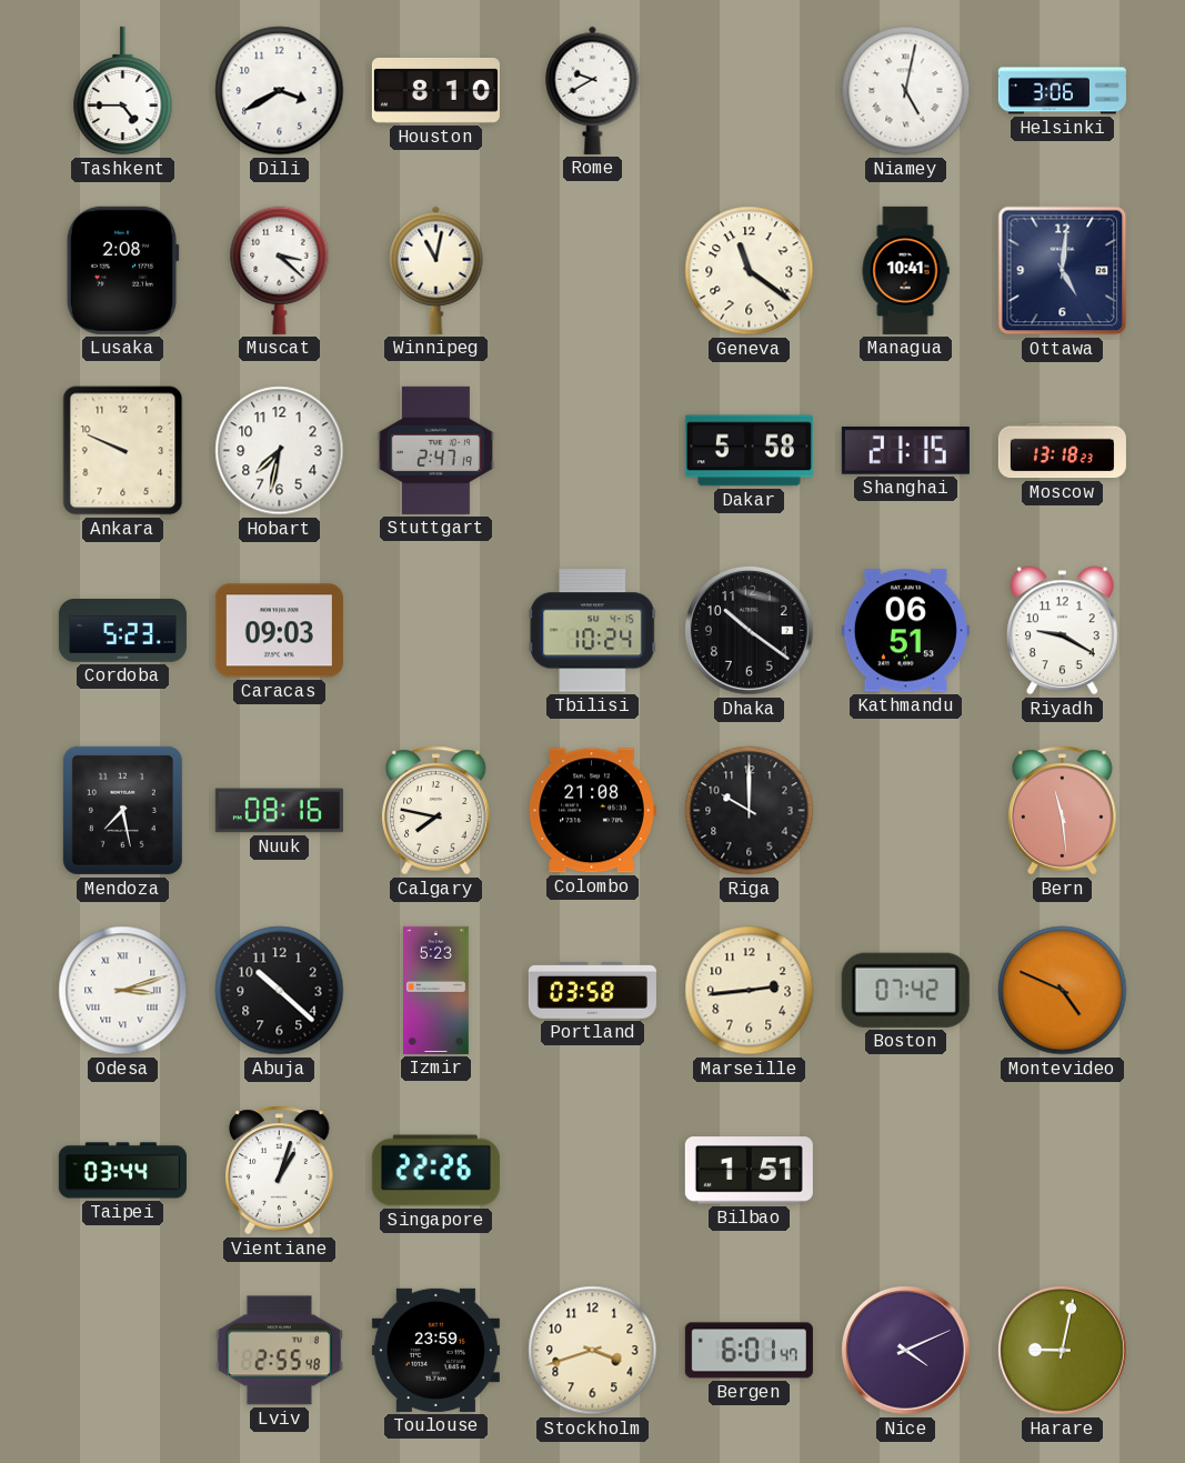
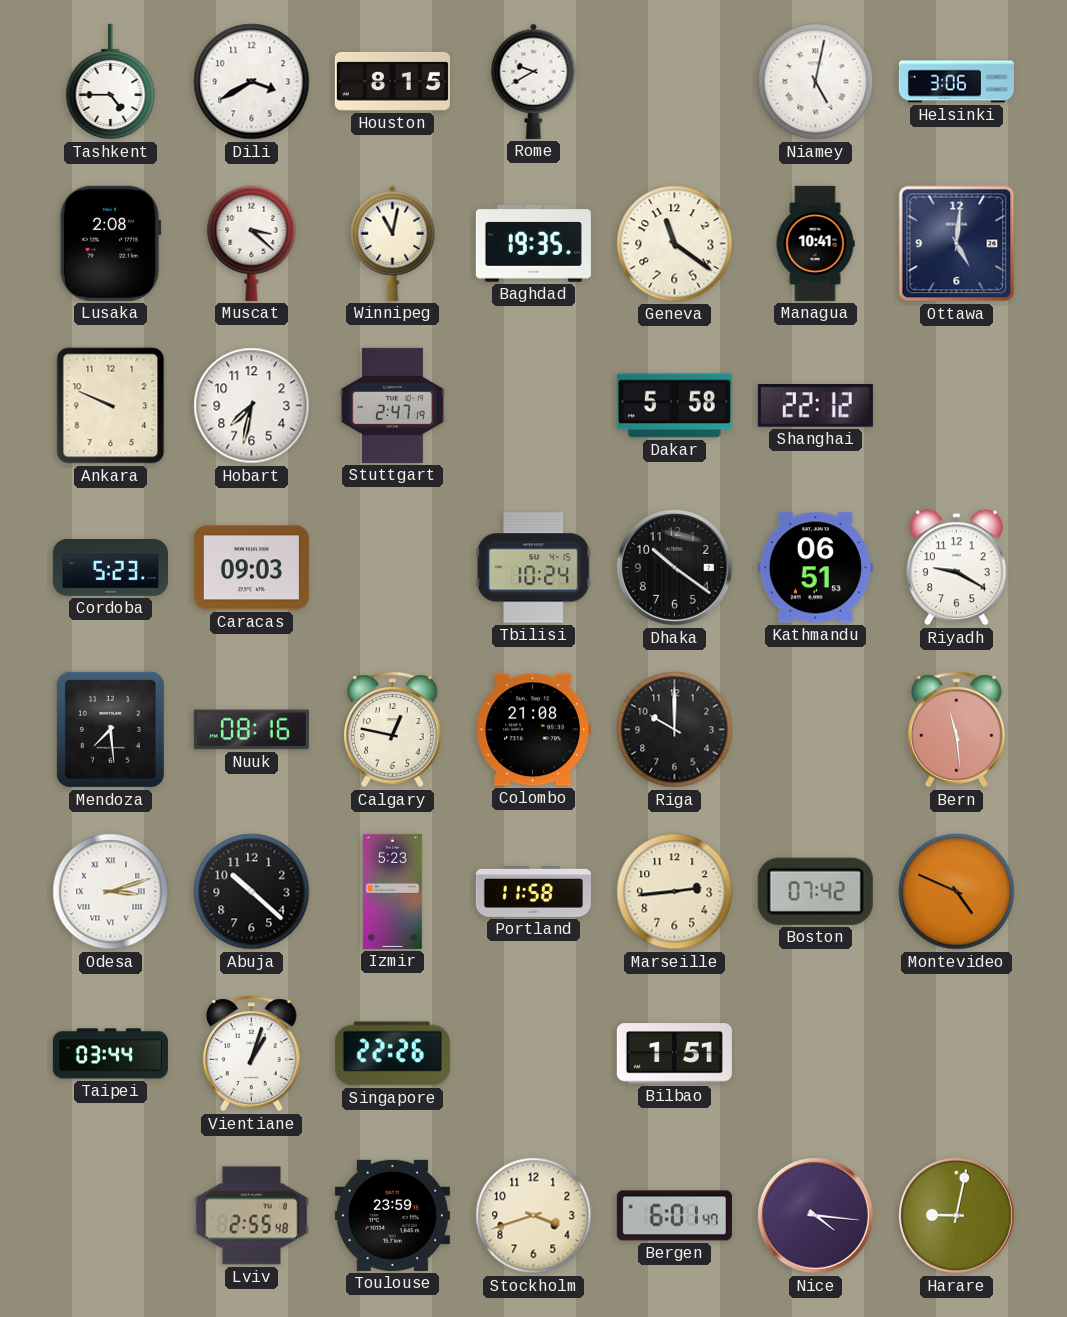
Houston: 8:10 -> 8:15
Baghdad: none -> 19:35
Shanghai: 21:15 -> 22:12
Moscow: 13:18 -> none
Mendoza: 7:28 -> 7:29
Calgary: 7:47 -> 12:47
Portland: 03:58 -> 11:58
Nice: 4:11 -> 4:16
